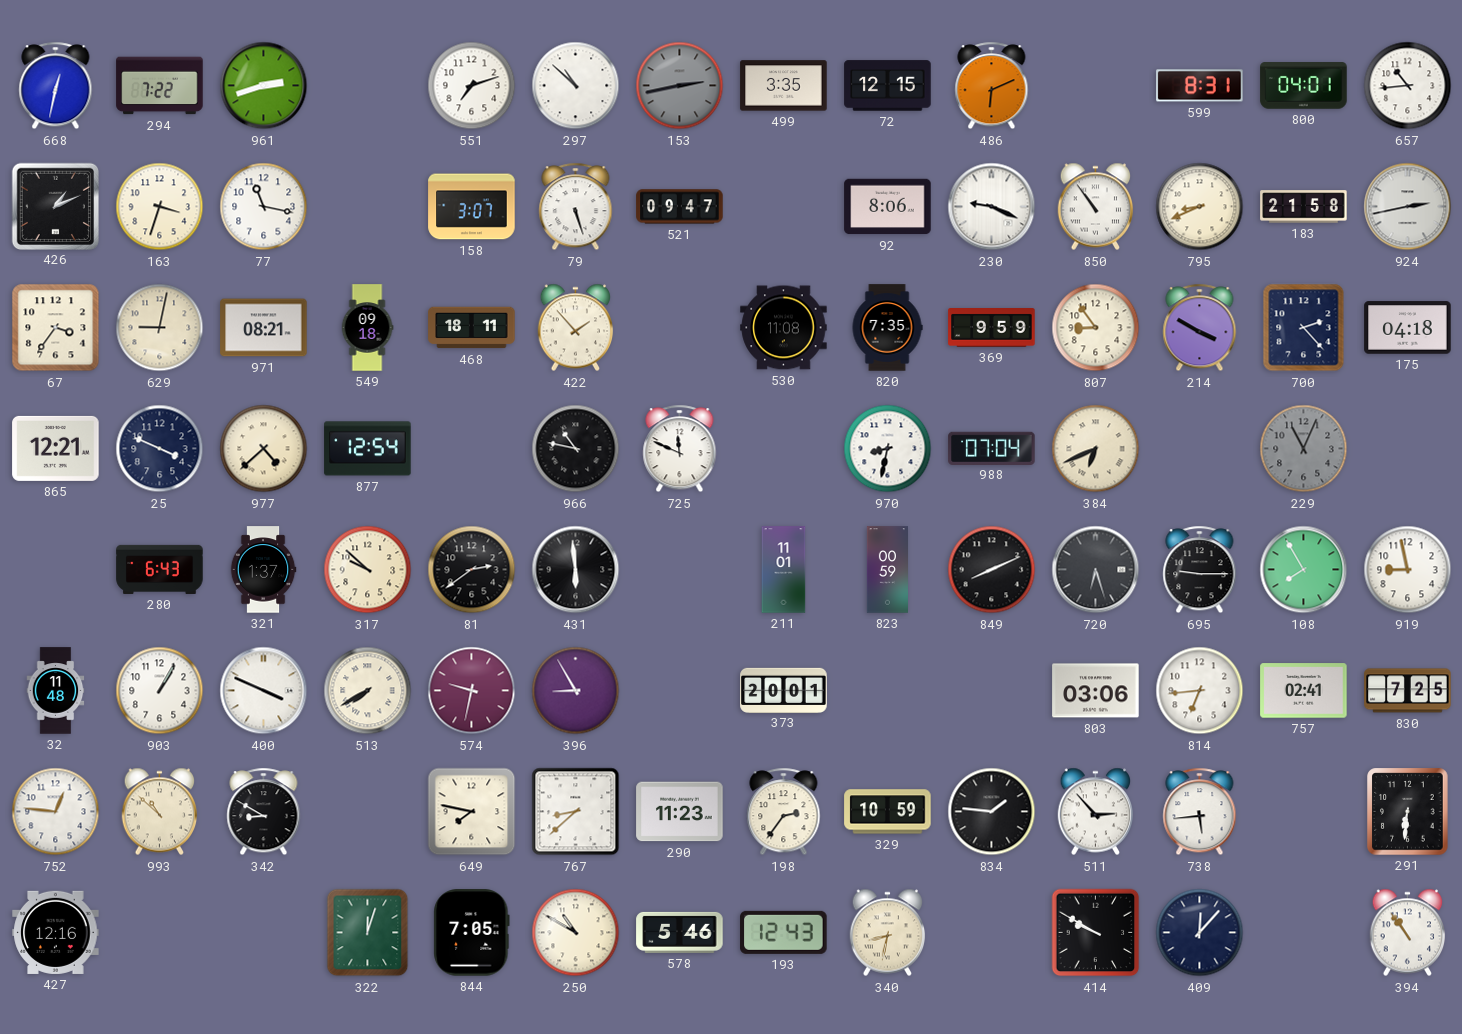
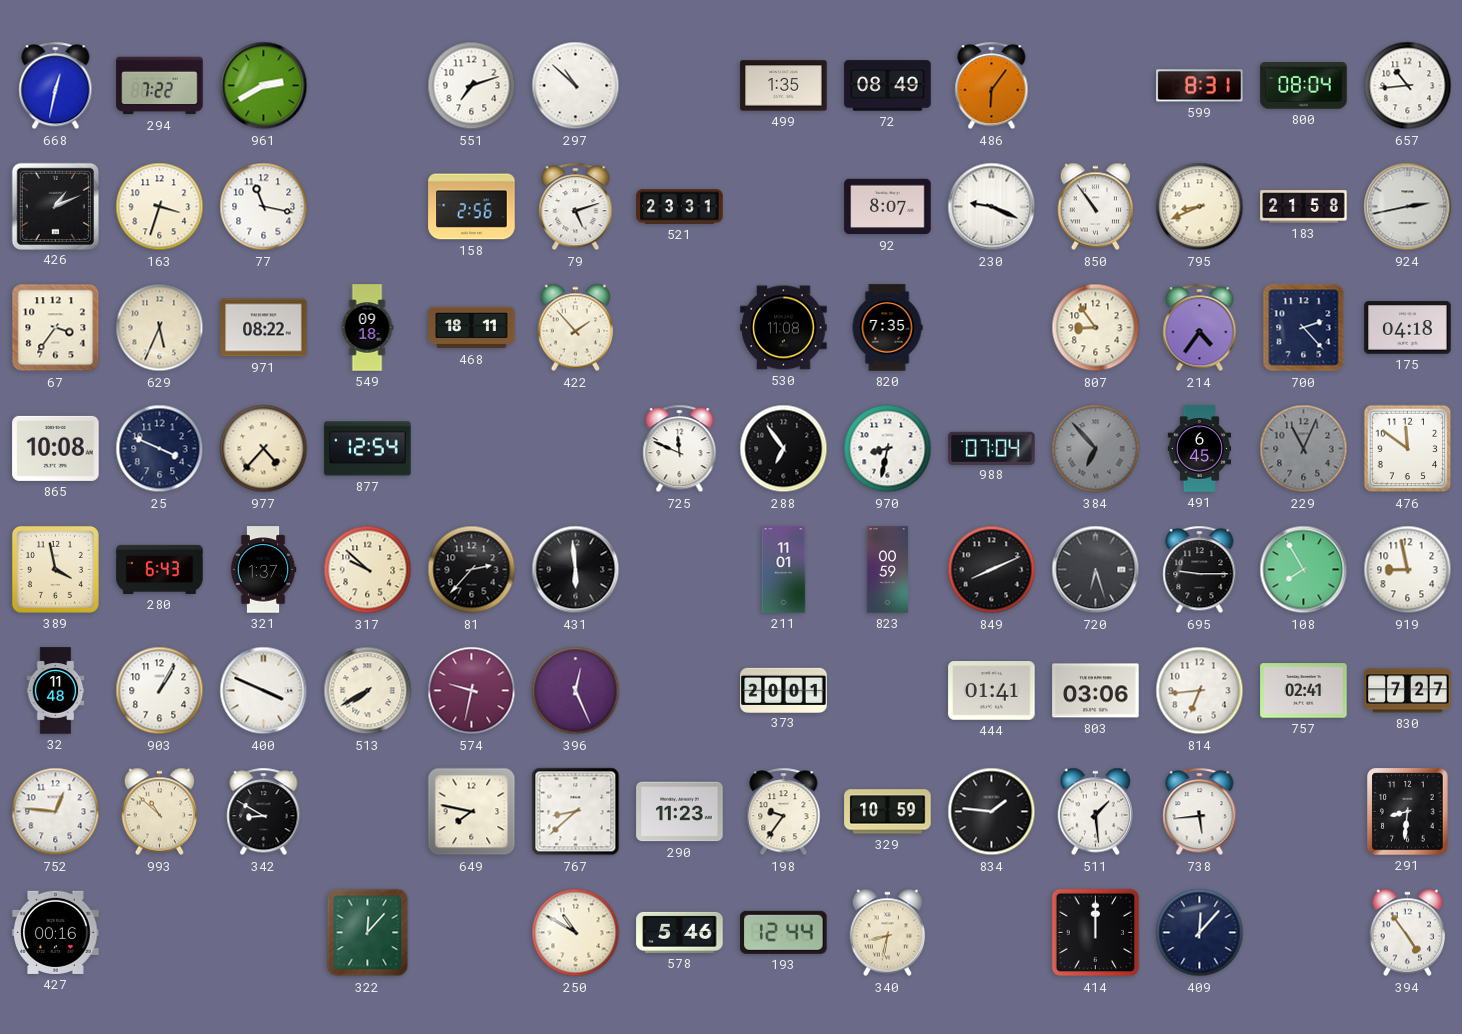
961: 2:42 -> 2:40
153: 2:43 -> none
499: 3:35 -> 1:35
72: 12:15 -> 08:49
486: 6:11 -> 6:06
800: 04:01 -> 08:04
158: 3:07 -> 2:56
79: 5:27 -> 5:12
521: 09:47 -> 23:31
92: 8:06 -> 8:07
629: 9:02 -> 5:34
971: 08:21 -> 08:22
369: 9:59 -> none
214: 3:50 -> 4:36
865: 12:21 -> 10:08
977: 4:38 -> 4:37
966: 10:47 -> none
288: none -> 6:54
384: 6:41 -> 6:53
384 dial: cream -> grey
491: none -> 6:45
476: none -> 11:51
389: none -> 3:58
81: 2:39 -> 2:37
396: 8:55 -> 12:26
444: none -> 01:41
830: 7:25 -> 7:27
198: 2:36 -> 9:36
511: 2:53 -> 1:29
291: 6:31 -> 8:31
427: 12:16 -> 00:16
322: 12:03 -> 12:07
844: 7:05 -> none
193: 12:43 -> 12:44
414: 9:50 -> 12:00
394: 10:54 -> 4:54
